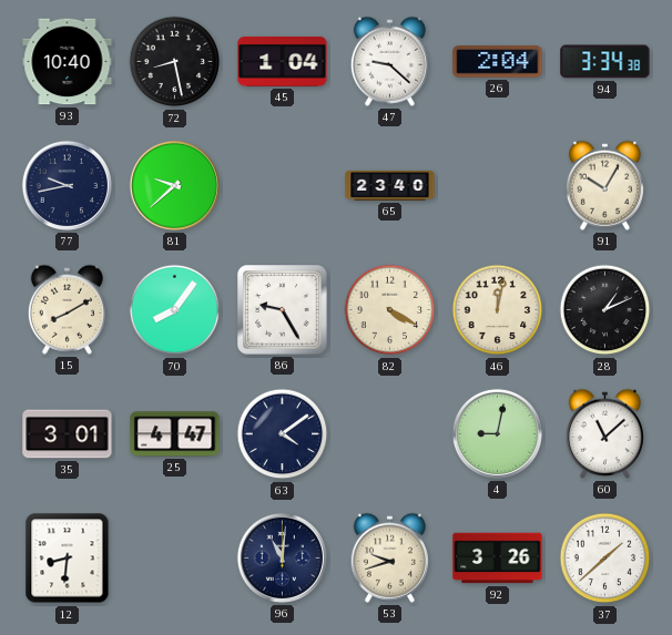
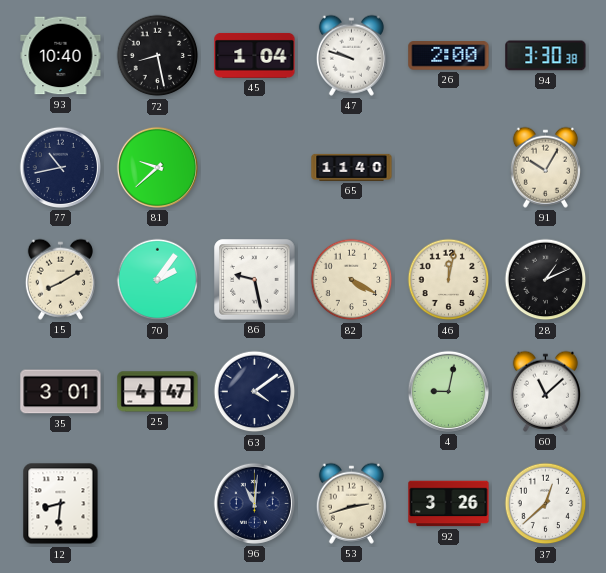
47: 9:22 -> 9:48
26: 2:04 -> 2:00
94: 3:34 -> 3:30
77: 9:43 -> 10:43
65: 23:40 -> 11:40
70: 8:06 -> 2:06
86: 9:25 -> 9:28
53: 9:42 -> 2:42
37: 1:38 -> 12:38
